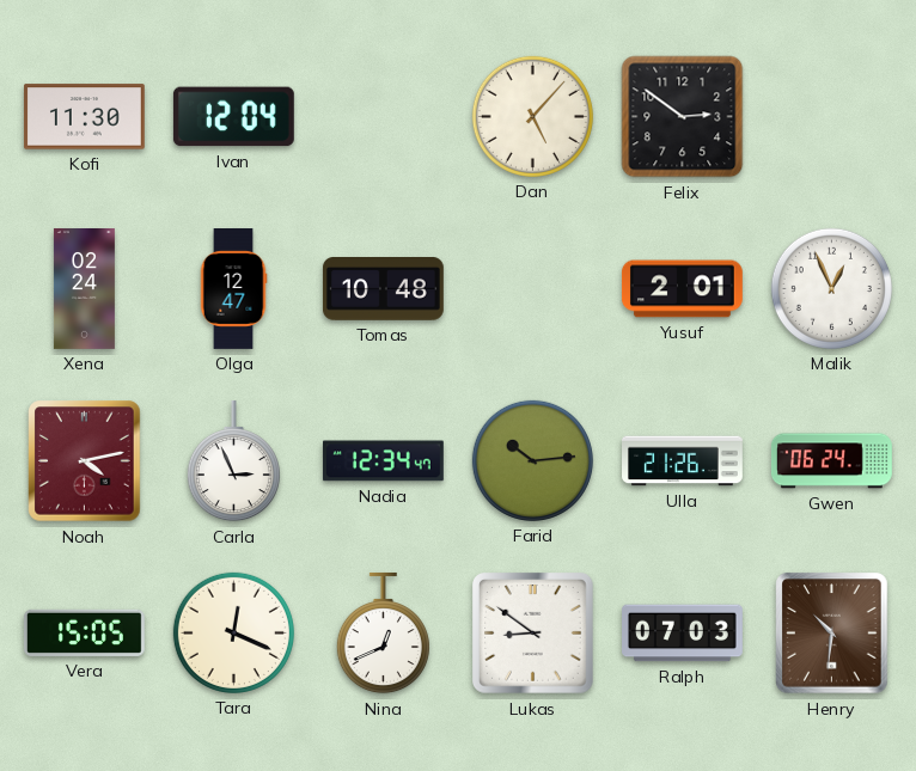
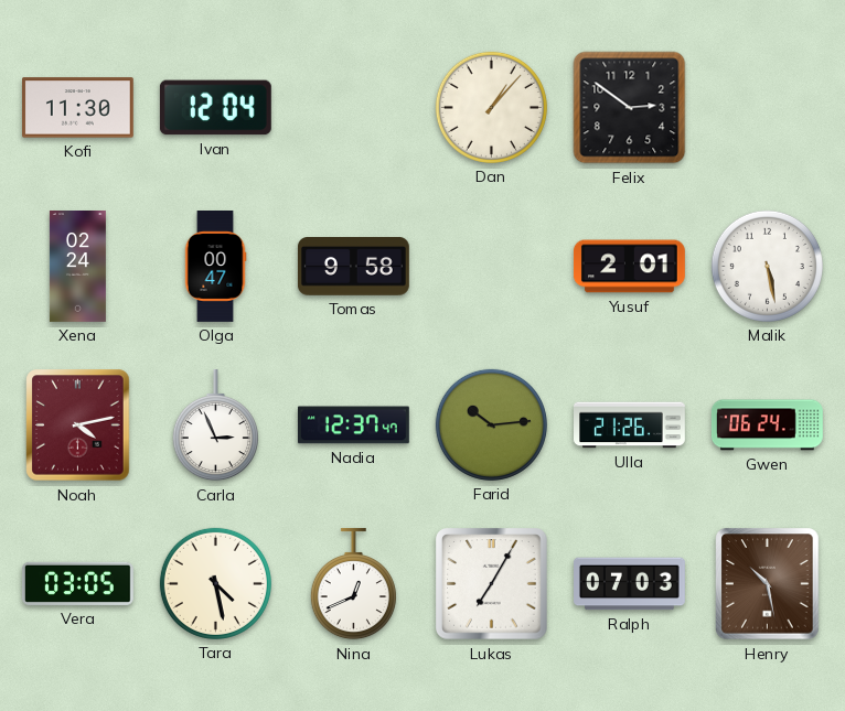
Dan: 5:07 -> 1:07
Olga: 12:47 -> 00:47
Tomas: 10:48 -> 9:58
Malik: 12:56 -> 5:28
Nadia: 12:34 -> 12:37
Vera: 15:05 -> 03:05
Tara: 12:19 -> 4:28
Lukas: 8:51 -> 7:05
Henry: 10:31 -> 10:28
